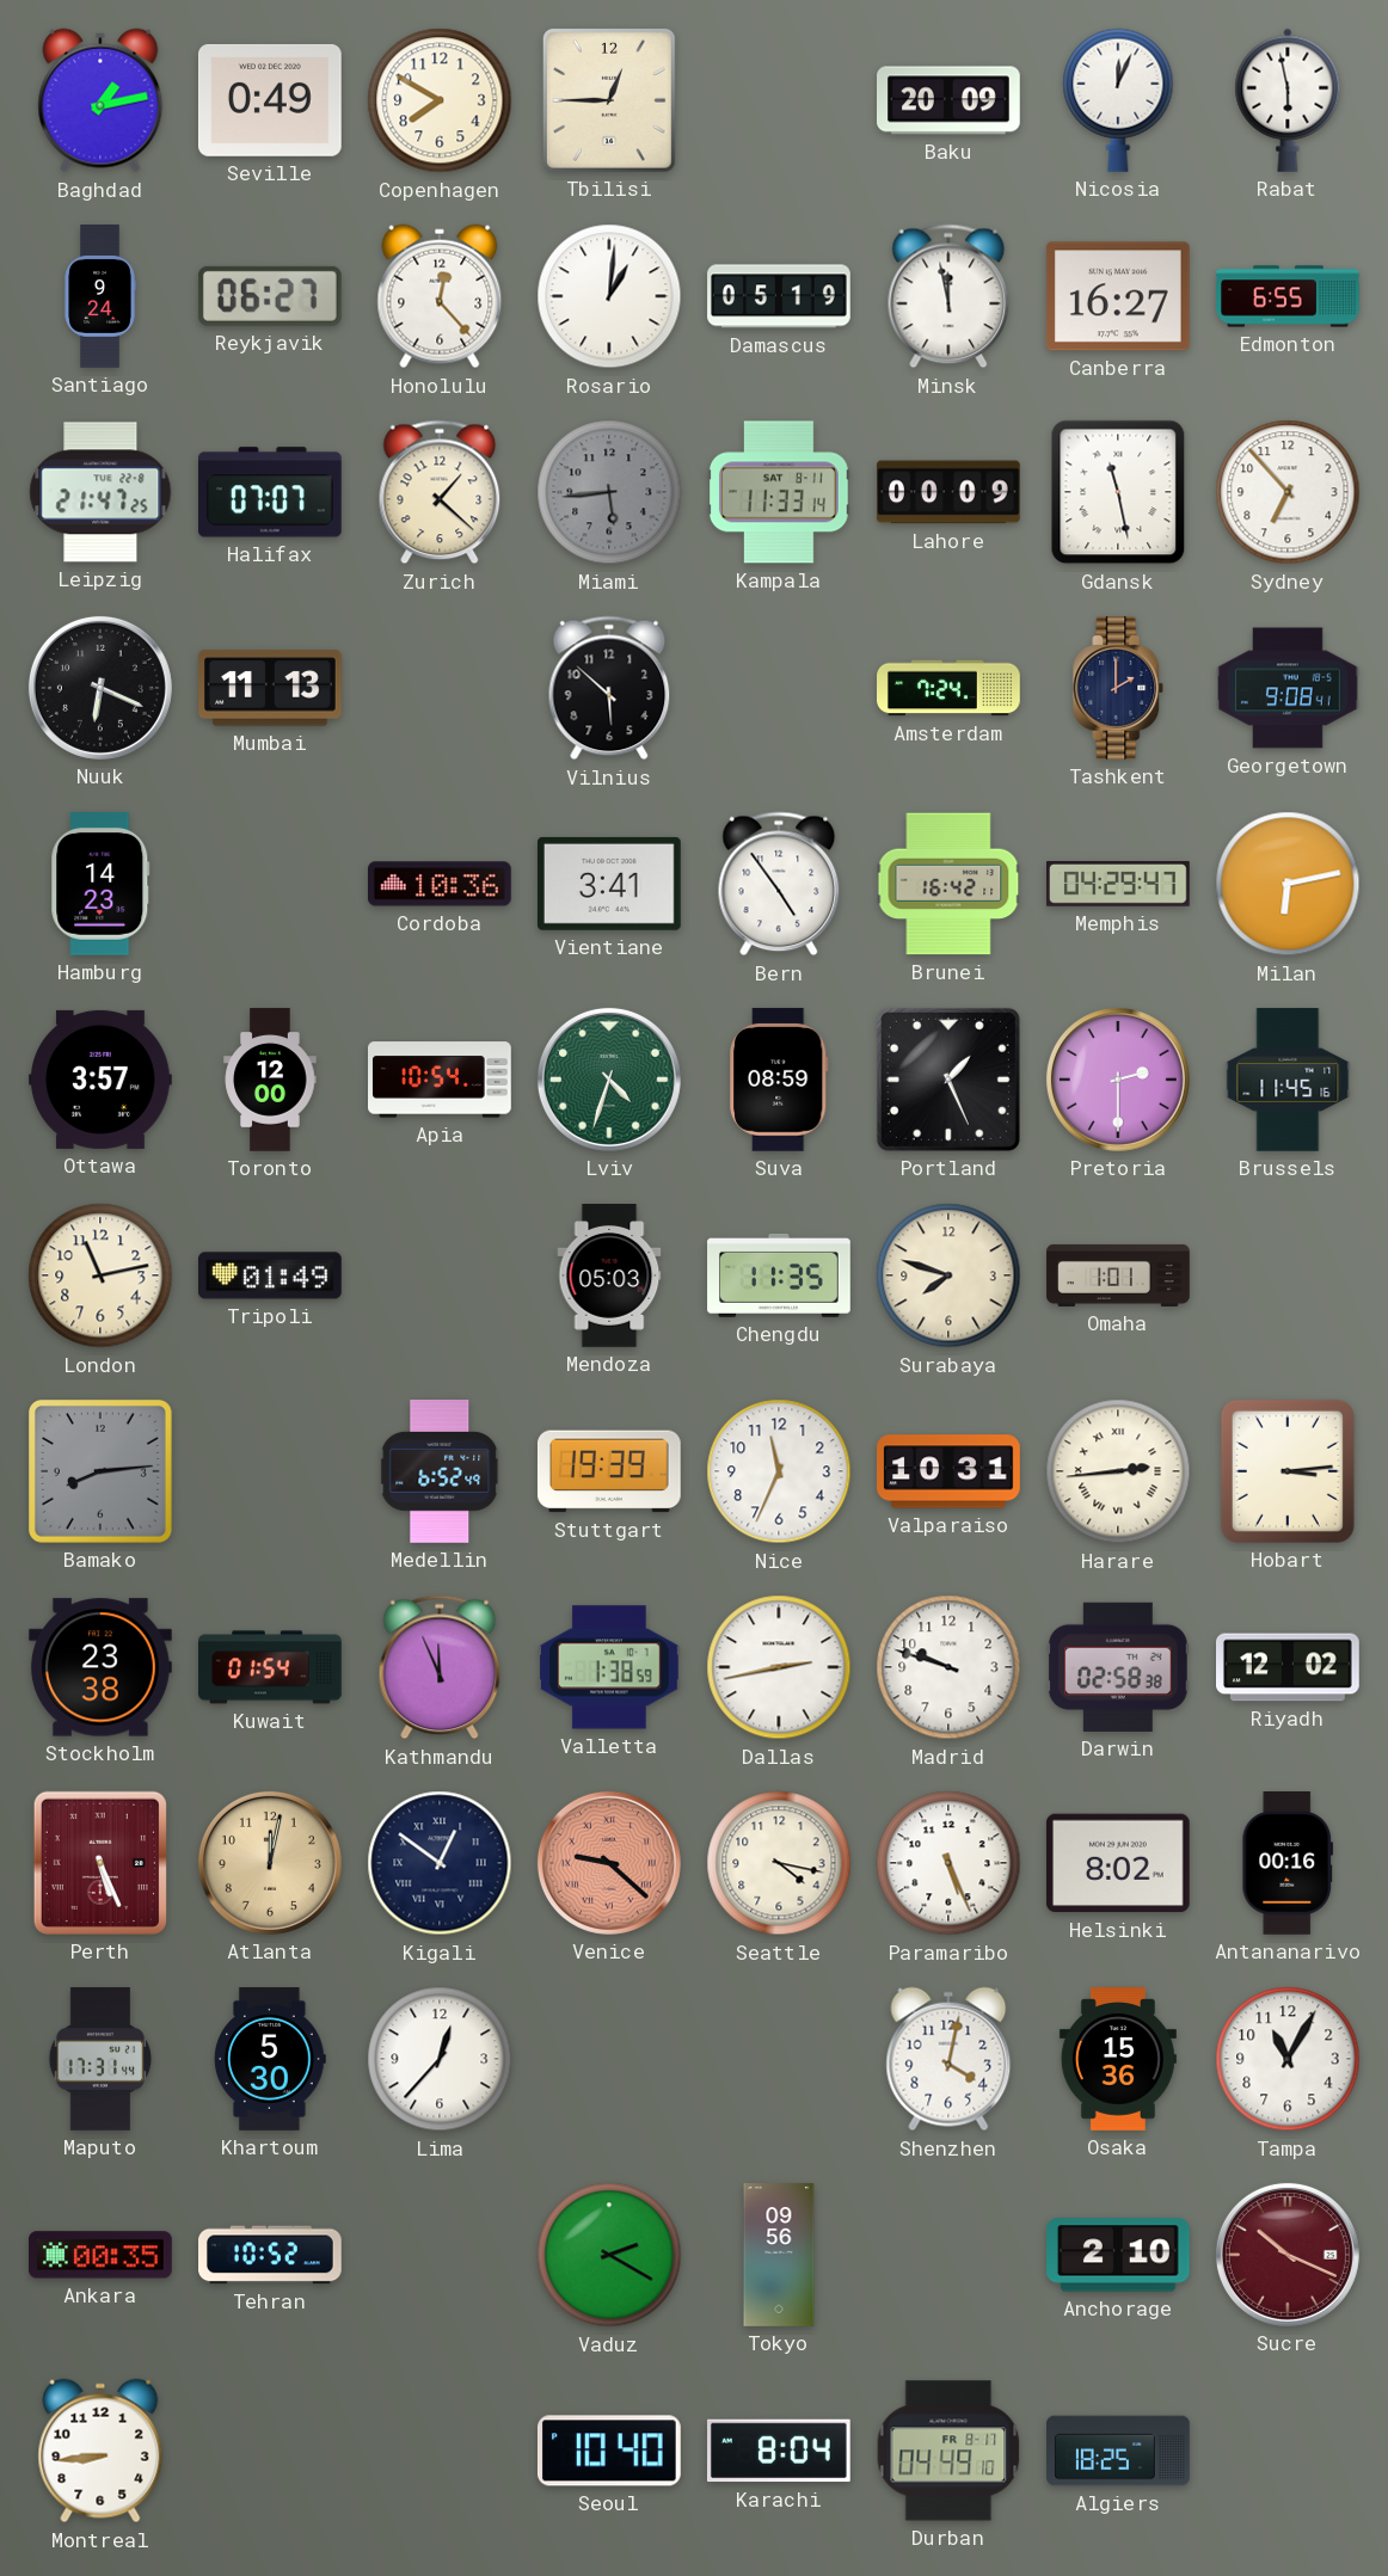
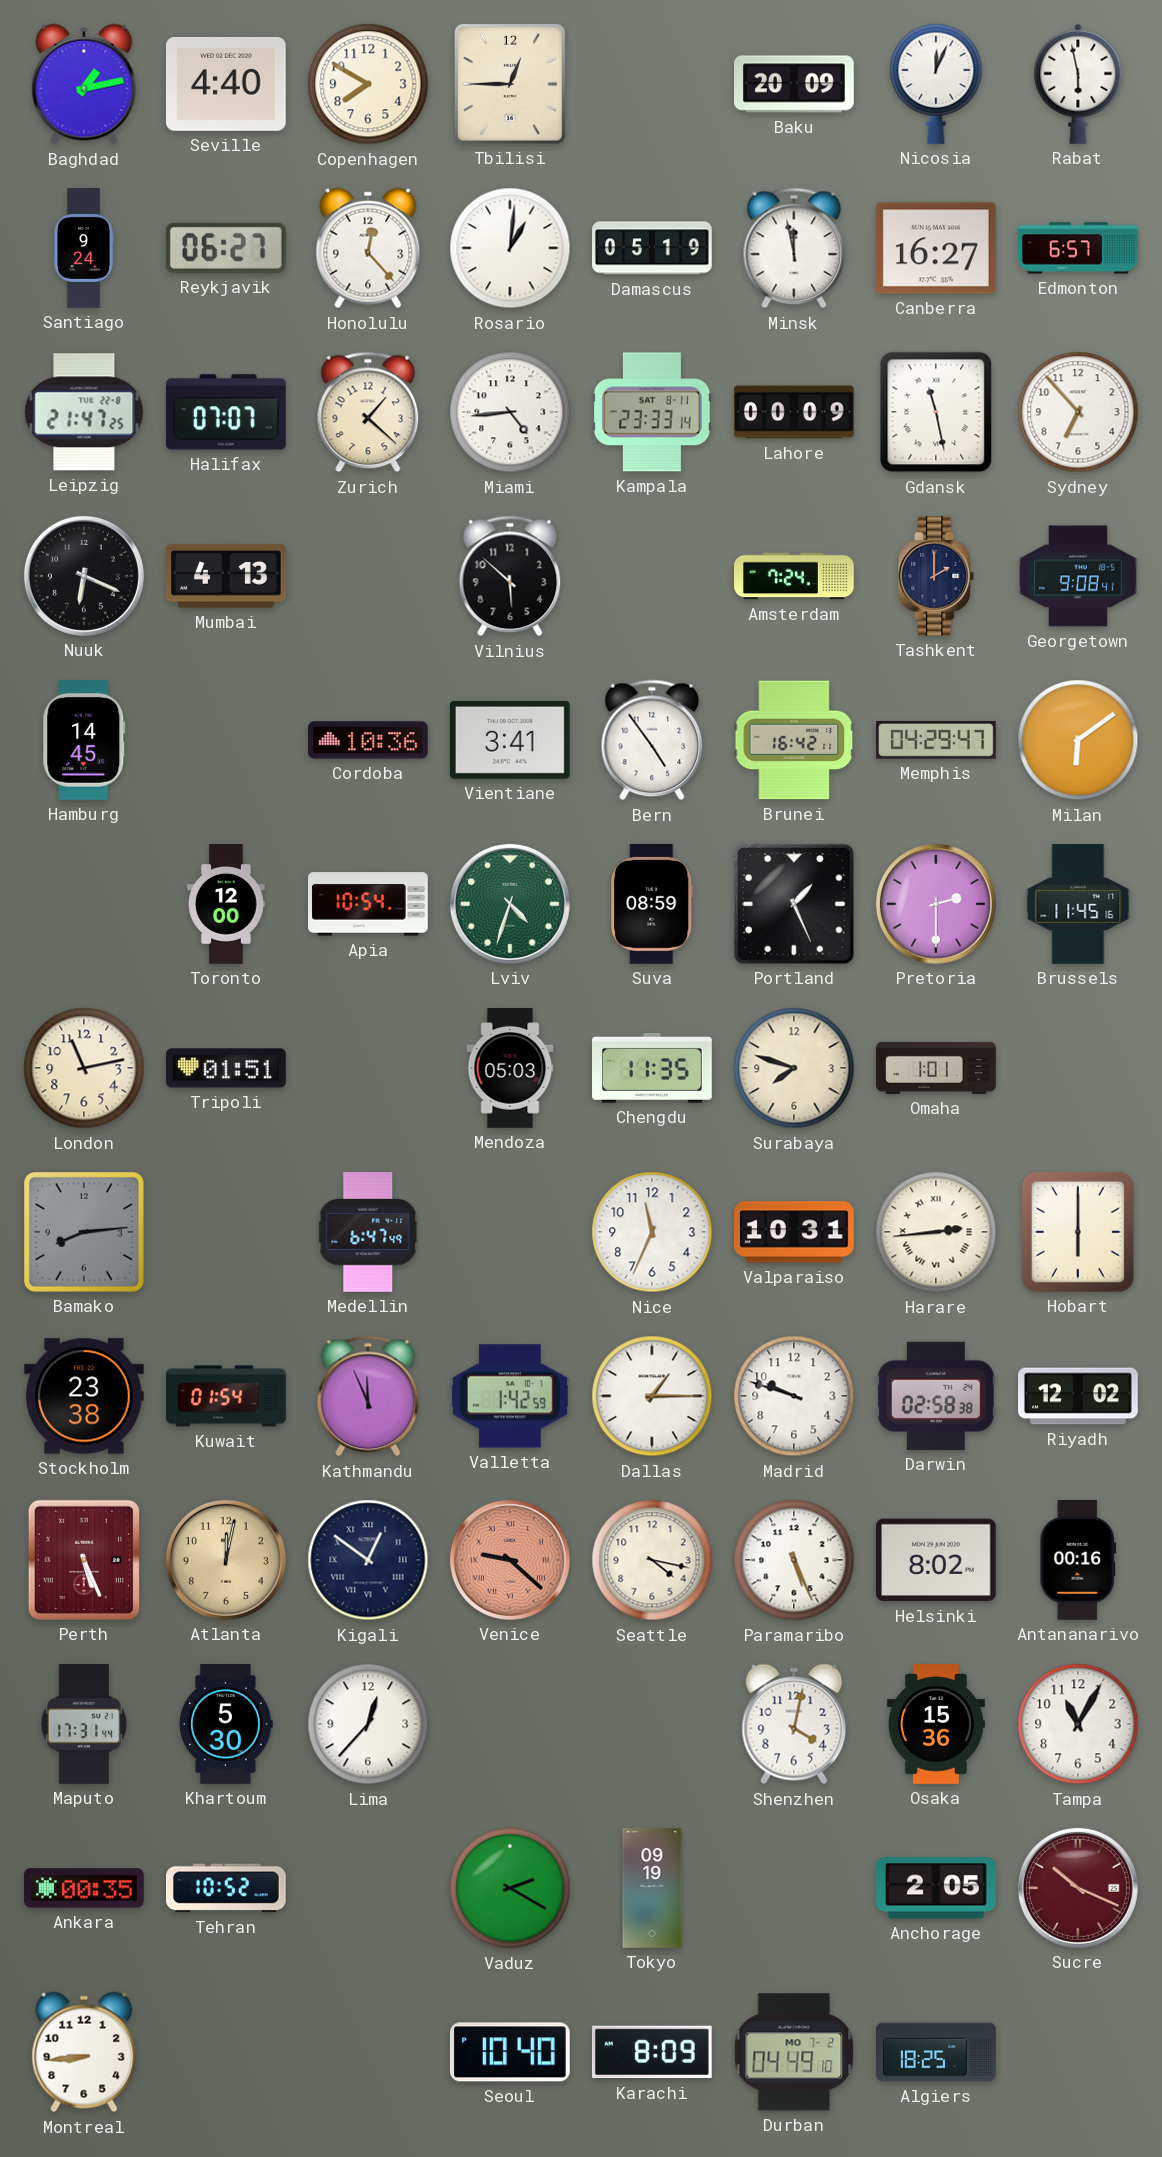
Seville: 0:49 -> 4:40
Edmonton: 6:55 -> 6:57
Miami: 5:44 -> 4:44
Miami dial: grey -> white
Kampala: 11:33 -> 23:33
Mumbai: 11:13 -> 4:13
Hamburg: 14:23 -> 14:45
Milan: 6:13 -> 6:09
Ottawa: 3:57 -> none
Tripoli: 01:49 -> 01:51
Medellin: 6:52 -> 6:47
Stuttgart: 19:39 -> none
Hobart: 3:14 -> 6:00
Valletta: 1:38 -> 1:42
Dallas: 2:43 -> 1:15
Tokyo: 09:56 -> 09:19
Anchorage: 2:10 -> 2:05
Karachi: 8:04 -> 8:09
Durban date: FR 8-17 -> MO 7-2
